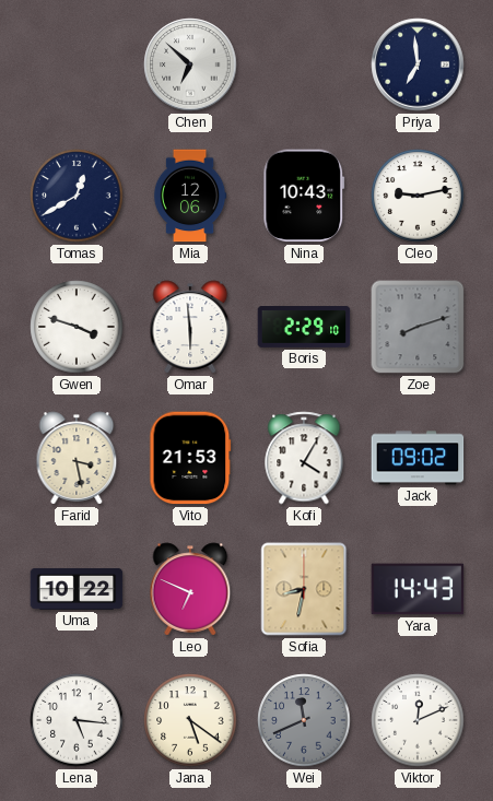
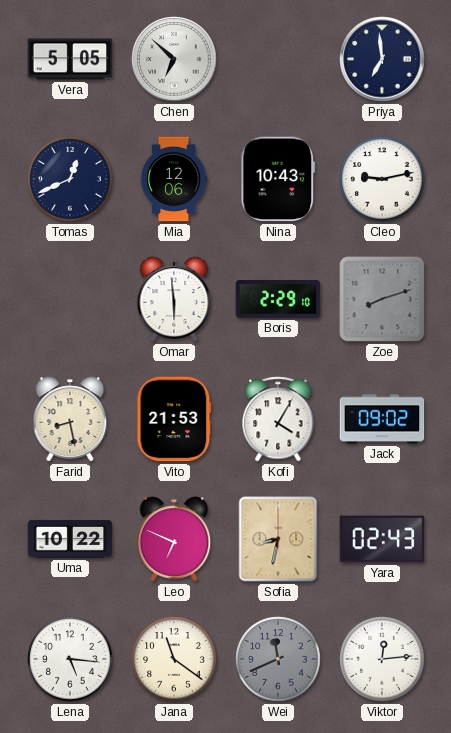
Vera: none -> 5:05
Tomas: 12:40 -> 12:41
Gwen: 3:48 -> none
Farid: 3:28 -> 8:28
Yara: 14:43 -> 02:43
Jana: 5:21 -> 11:21
Viktor: 12:11 -> 12:14
